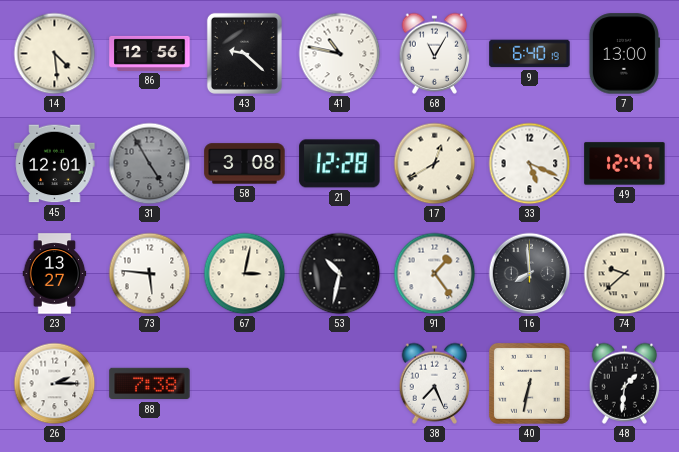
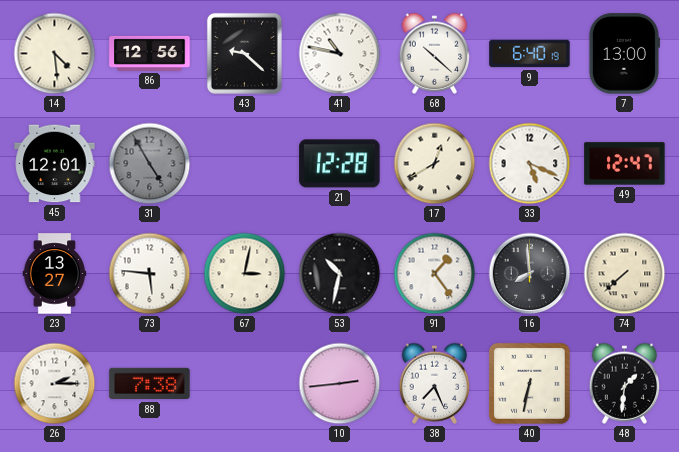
68: 11:05 -> 10:22
58: 3:08 -> none
74: 9:38 -> 7:38
10: none -> 2:44
